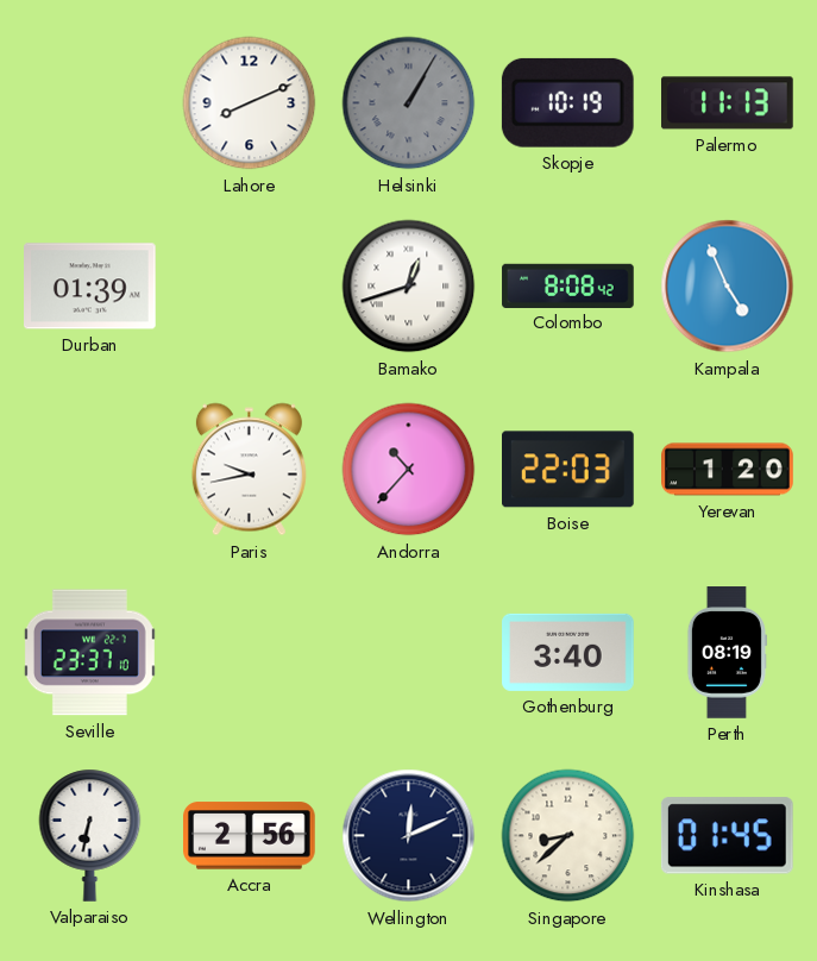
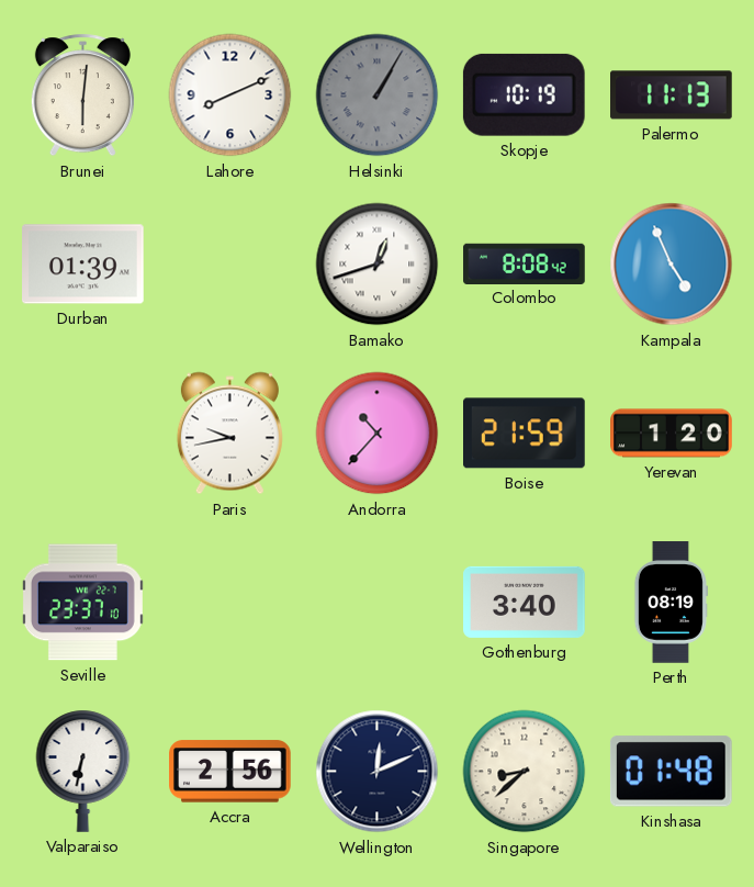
Brunei: none -> 6:01
Boise: 22:03 -> 21:59
Kinshasa: 01:45 -> 01:48
